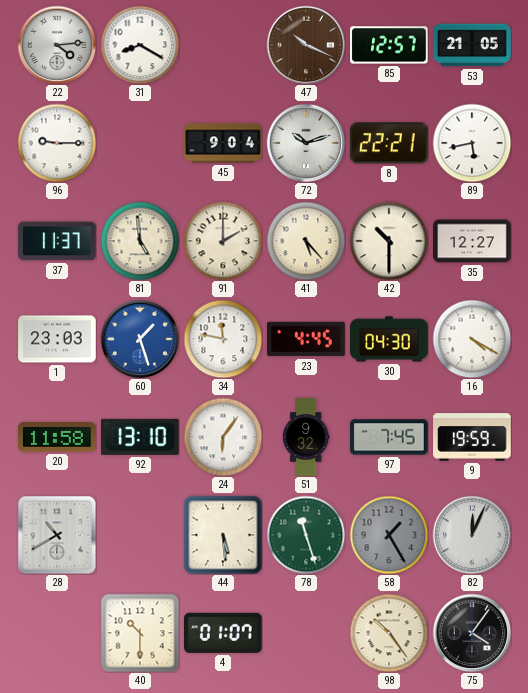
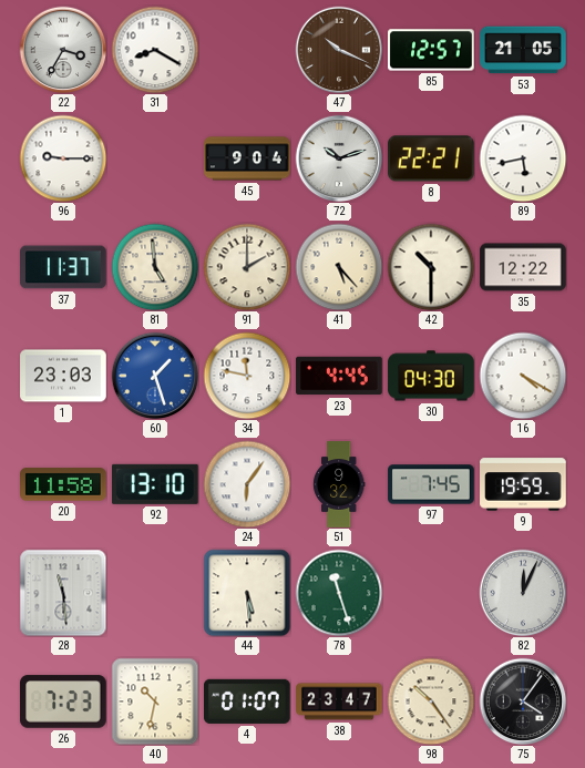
22: 4:14 -> 3:35
35: 12:27 -> 12:22
28: 10:40 -> 11:29
58: 1:25 -> none
26: none -> 7:23
40: 10:30 -> 10:32
38: none -> 23:47
